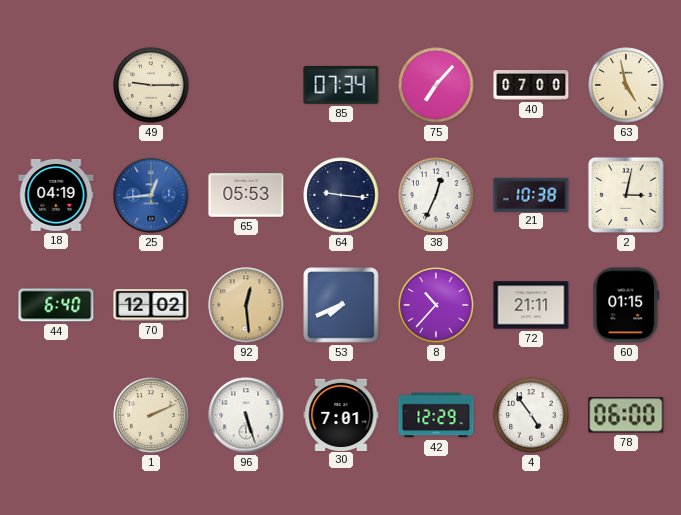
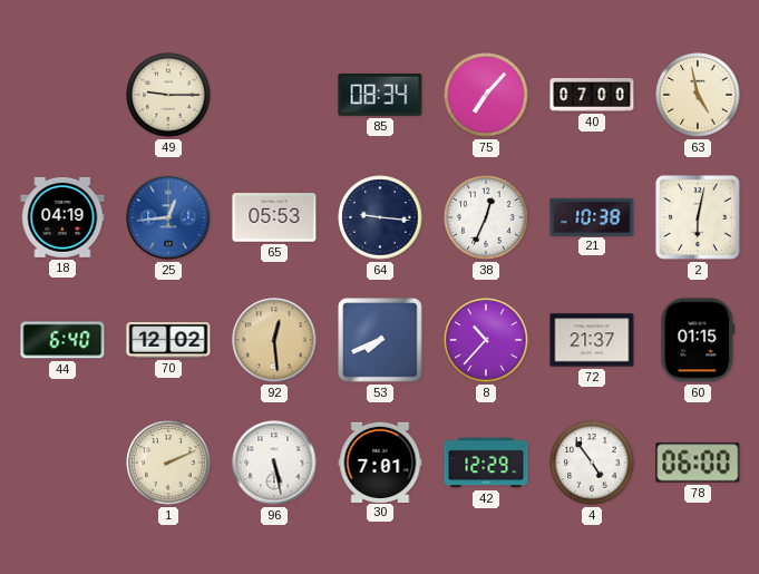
85: 07:34 -> 08:34
2: 3:02 -> 6:02
72: 21:11 -> 21:37
96: 5:27 -> 5:28
